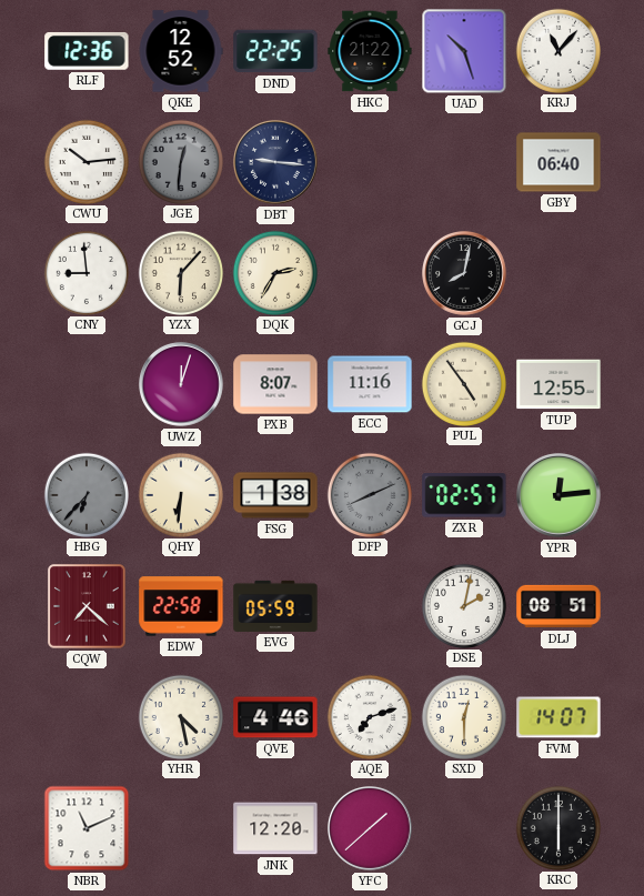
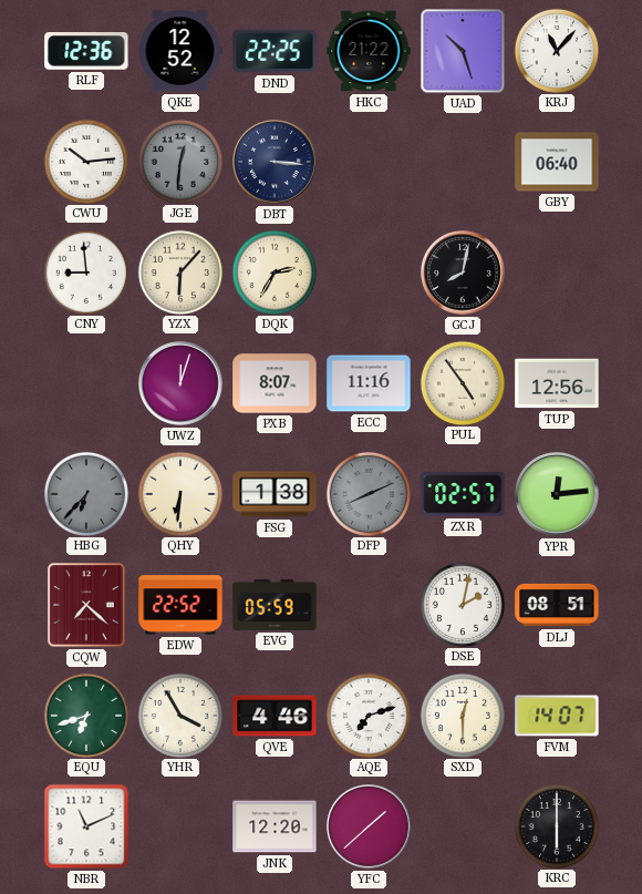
DBT: 9:16 -> 3:16
TUP: 12:55 -> 12:56
EDW: 22:58 -> 22:52
EQU: none -> 6:42
YHR: 4:28 -> 3:55
